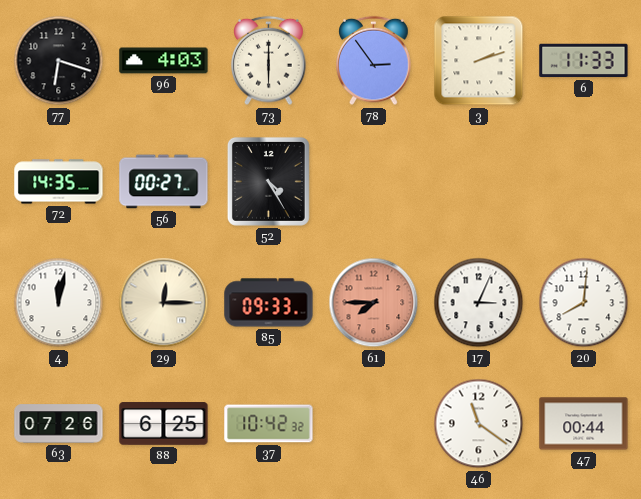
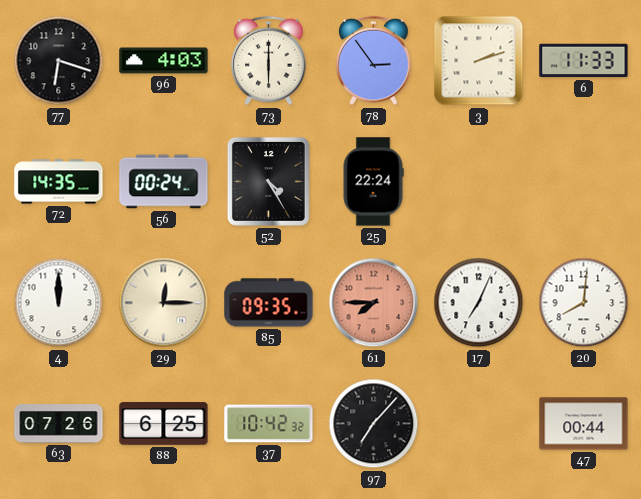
56: 00:27 -> 00:24
25: none -> 22:24
4: 12:02 -> 12:00
85: 09:33 -> 09:35
17: 3:04 -> 7:04
97: none -> 7:07
46: 11:21 -> none
